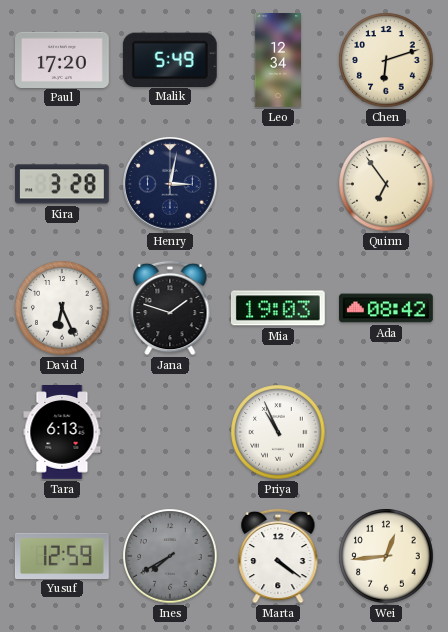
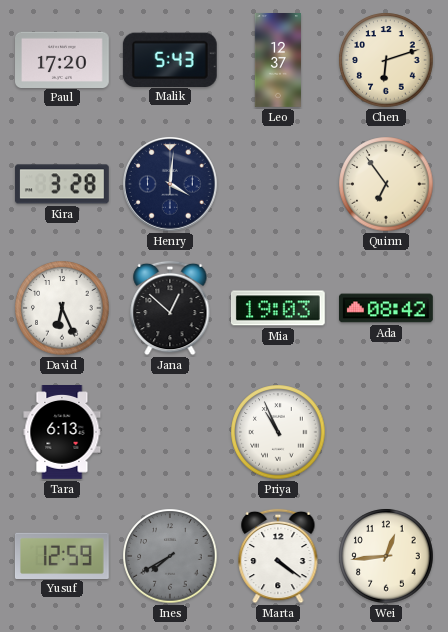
Malik: 5:49 -> 5:43
Leo: 12:34 -> 12:37
Henry: 3:02 -> 4:01
Jana: 1:48 -> 12:52
